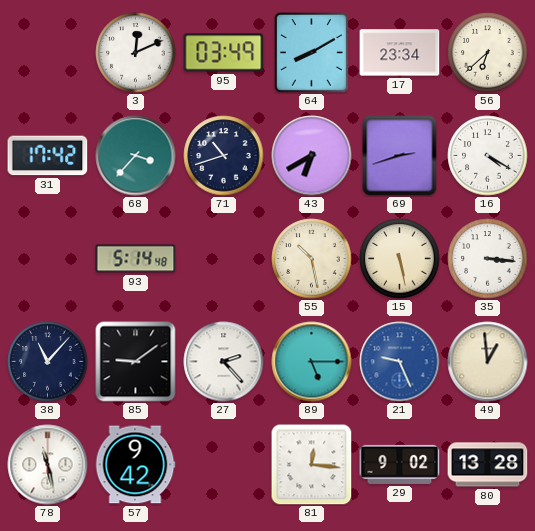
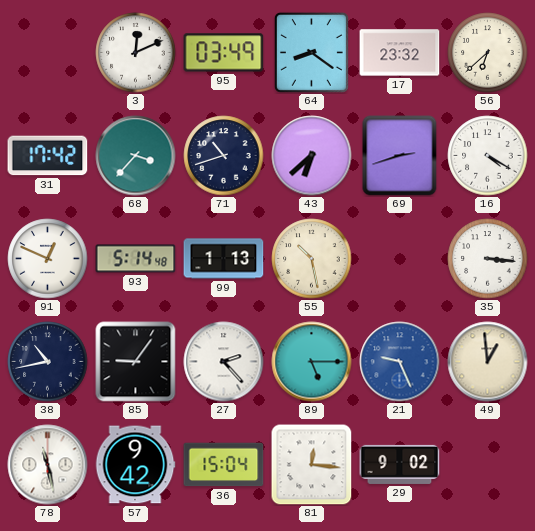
64: 8:10 -> 8:21
17: 23:34 -> 23:32
43: 6:40 -> 6:38
91: none -> 12:49
99: none -> 1:13
15: 5:28 -> none
38: 11:07 -> 10:43
85: 9:09 -> 9:06
36: none -> 15:04
80: 13:28 -> none
